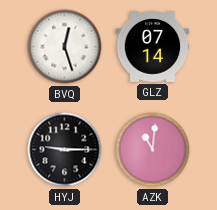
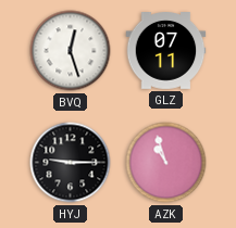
GLZ: 07:14 -> 07:11
AZK: 11:01 -> 10:57
